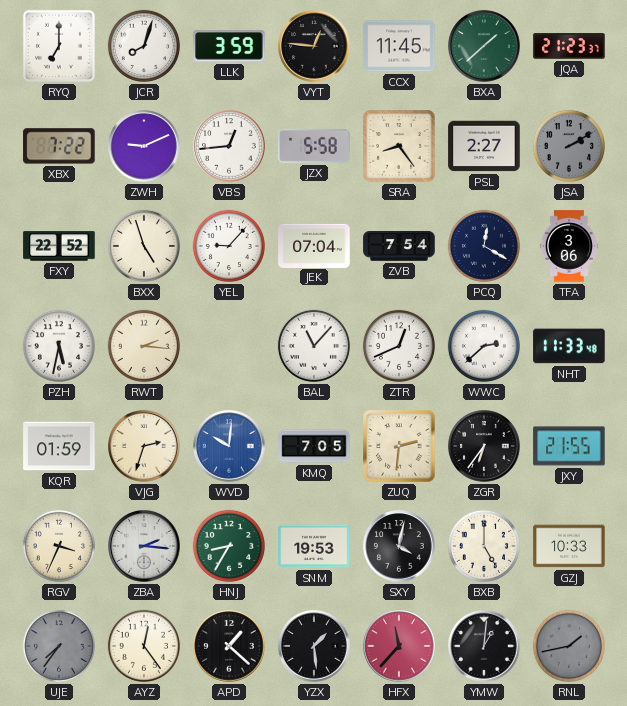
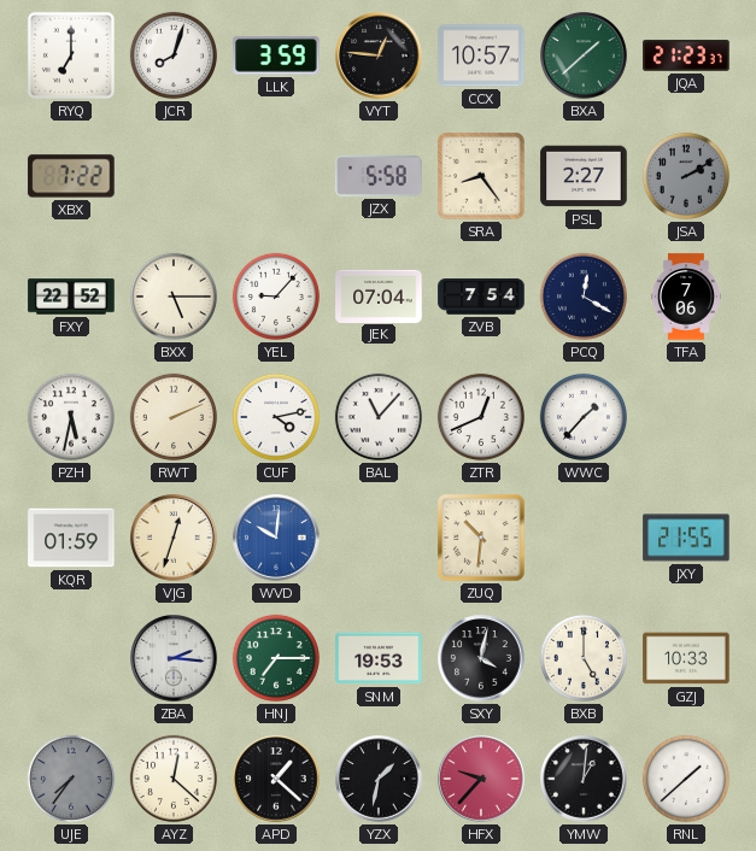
CCX: 11:45 -> 10:57
ZWH: 9:11 -> none
VBS: 12:44 -> none
BXX: 4:57 -> 5:15
TFA: 3:06 -> 7:06
RWT: 2:16 -> 2:11
CUF: none -> 4:13
WWC: 2:38 -> 1:37
NHT: 11:33 -> none
VJG: 2:33 -> 12:33
KMQ: 7:05 -> none
ZUQ: 2:31 -> 10:31
ZGR: 6:36 -> none
RGV: 3:34 -> none
HNJ: 8:35 -> 7:15
AYZ: 12:24 -> 12:22
YZX: 1:29 -> 1:32
HFX: 11:37 -> 9:37
RNL: 1:43 -> 1:38
RNL dial: grey -> white
